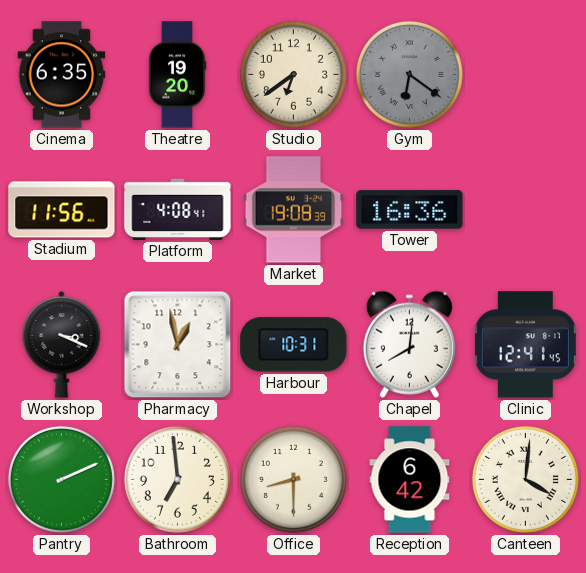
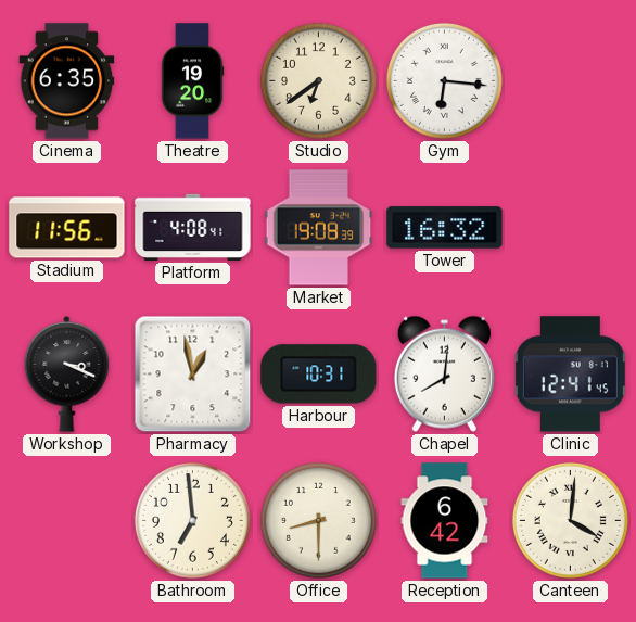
Gym: 6:21 -> 6:16
Gym dial: grey -> white
Tower: 16:36 -> 16:32
Pantry: 2:11 -> none
